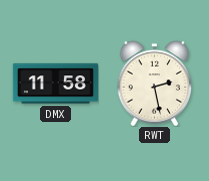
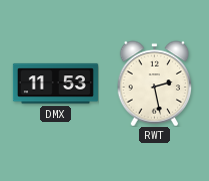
DMX: 11:58 -> 11:53
